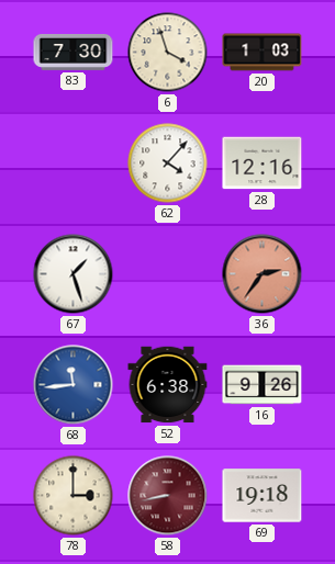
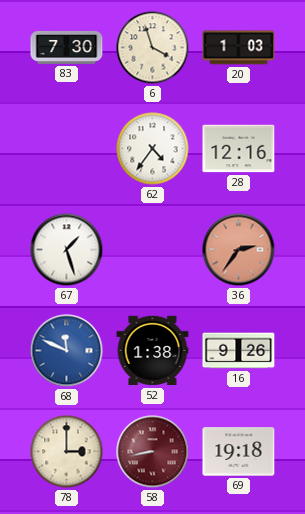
62: 4:07 -> 4:36
68: 11:44 -> 11:49
52: 6:38 -> 1:38
